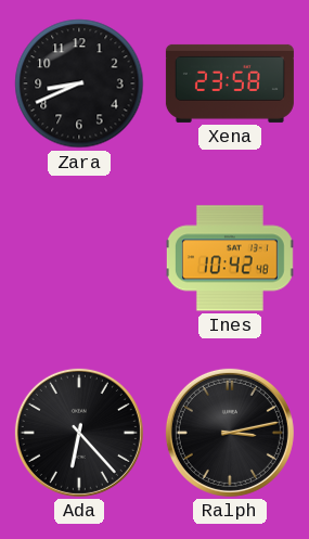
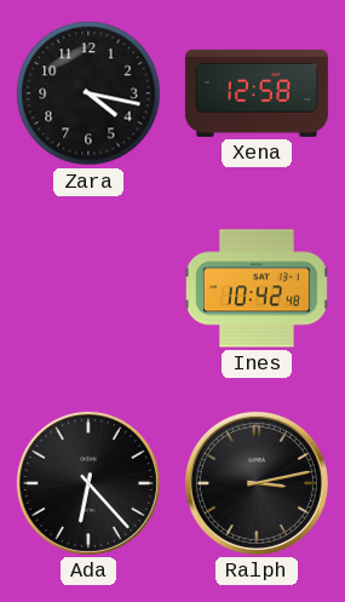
Zara: 8:41 -> 4:17
Xena: 23:58 -> 12:58
